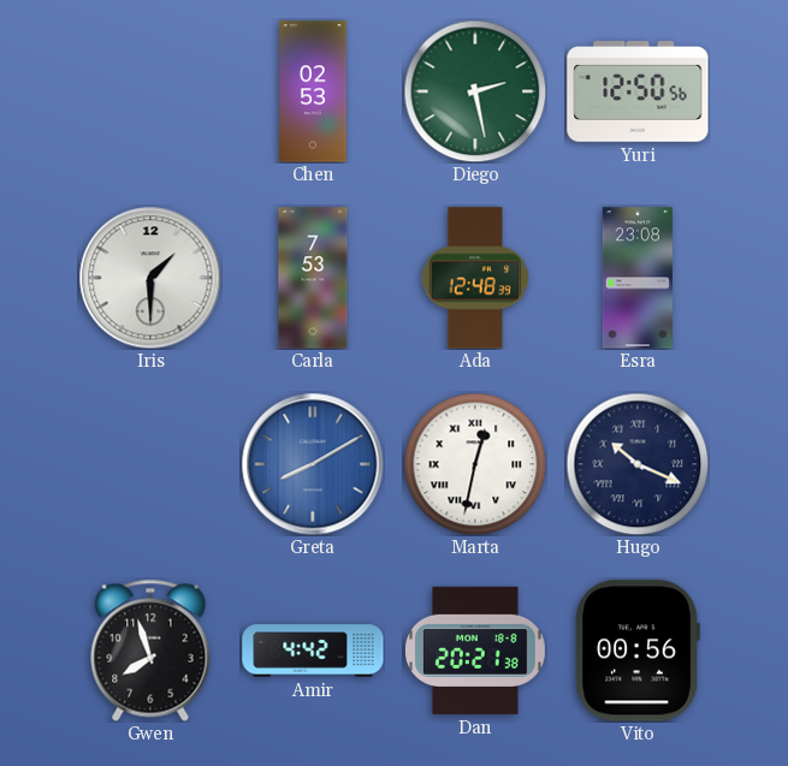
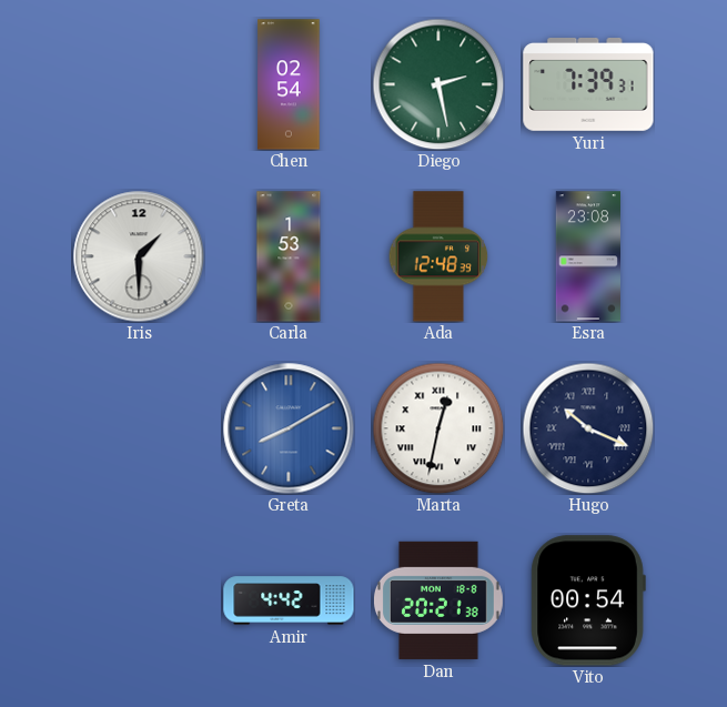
Chen: 02:53 -> 02:54
Yuri: 12:50 -> 7:39
Carla: 7:53 -> 1:53
Gwen: 7:57 -> none
Vito: 00:56 -> 00:54
